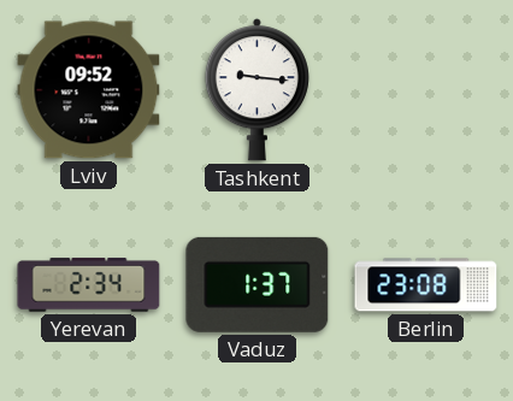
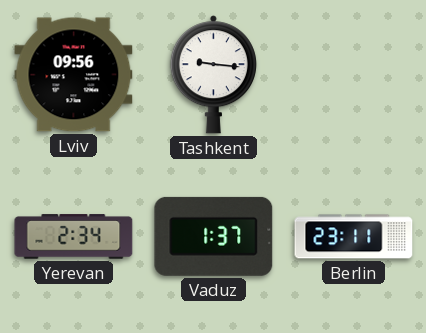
Lviv: 09:52 -> 09:56
Berlin: 23:08 -> 23:11
